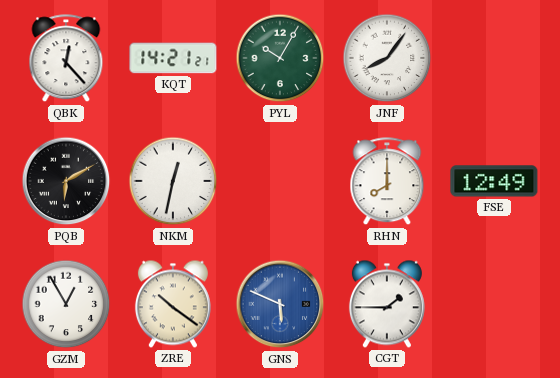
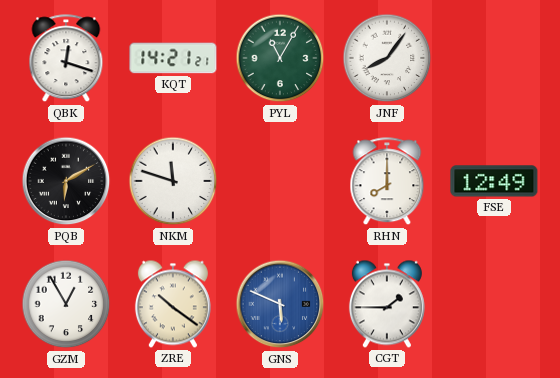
QBK: 12:23 -> 12:18
PYL: 10:05 -> 11:05
NKM: 12:32 -> 11:48
